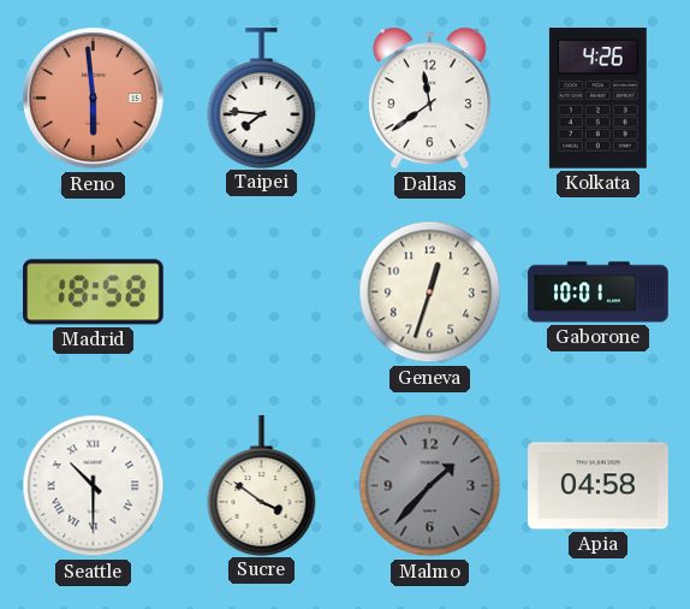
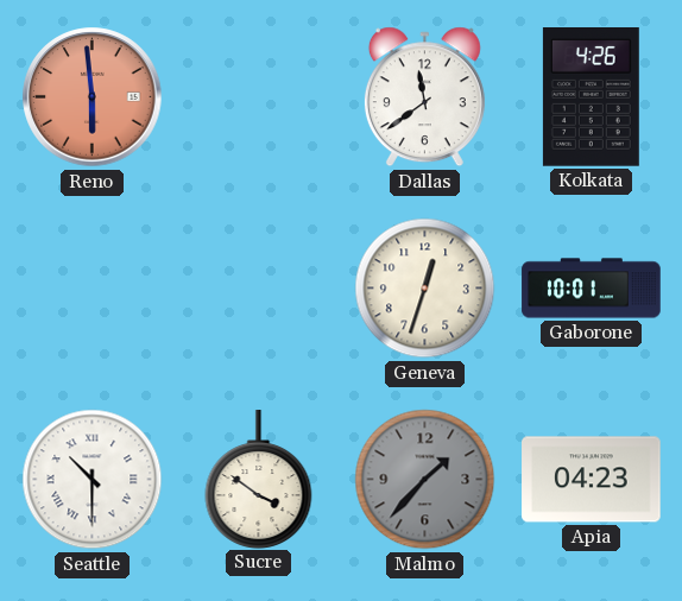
Taipei: 7:46 -> none
Madrid: 18:58 -> none
Apia: 04:58 -> 04:23
